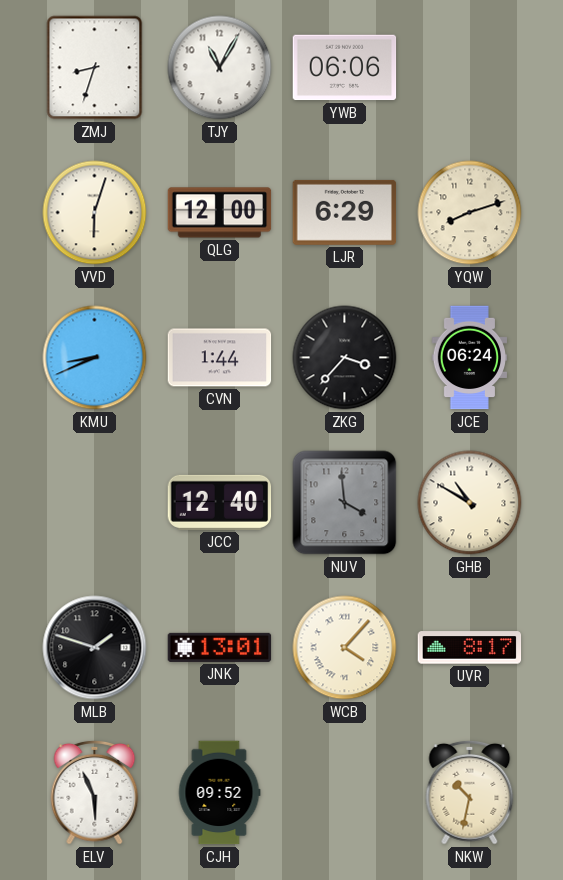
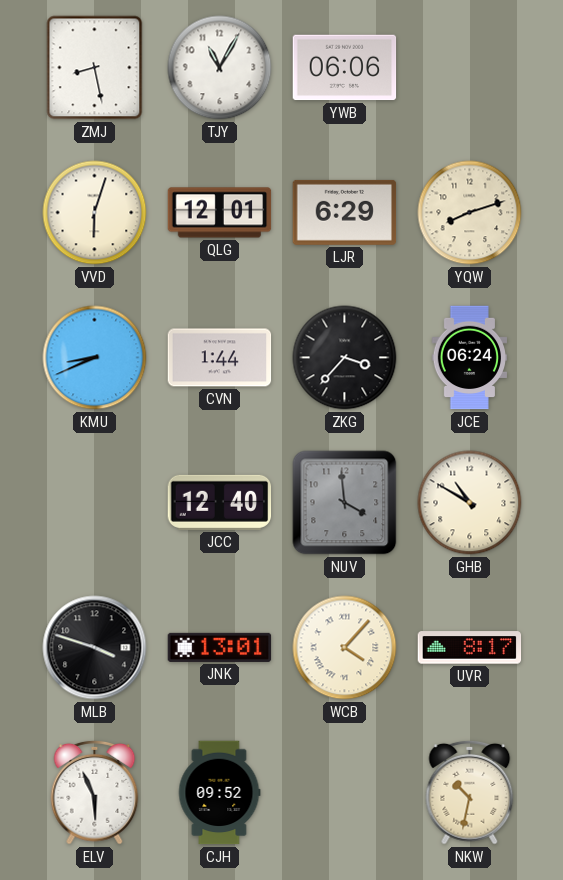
ZMJ: 8:33 -> 8:28
QLG: 12:00 -> 12:01
MLB: 1:48 -> 3:48
